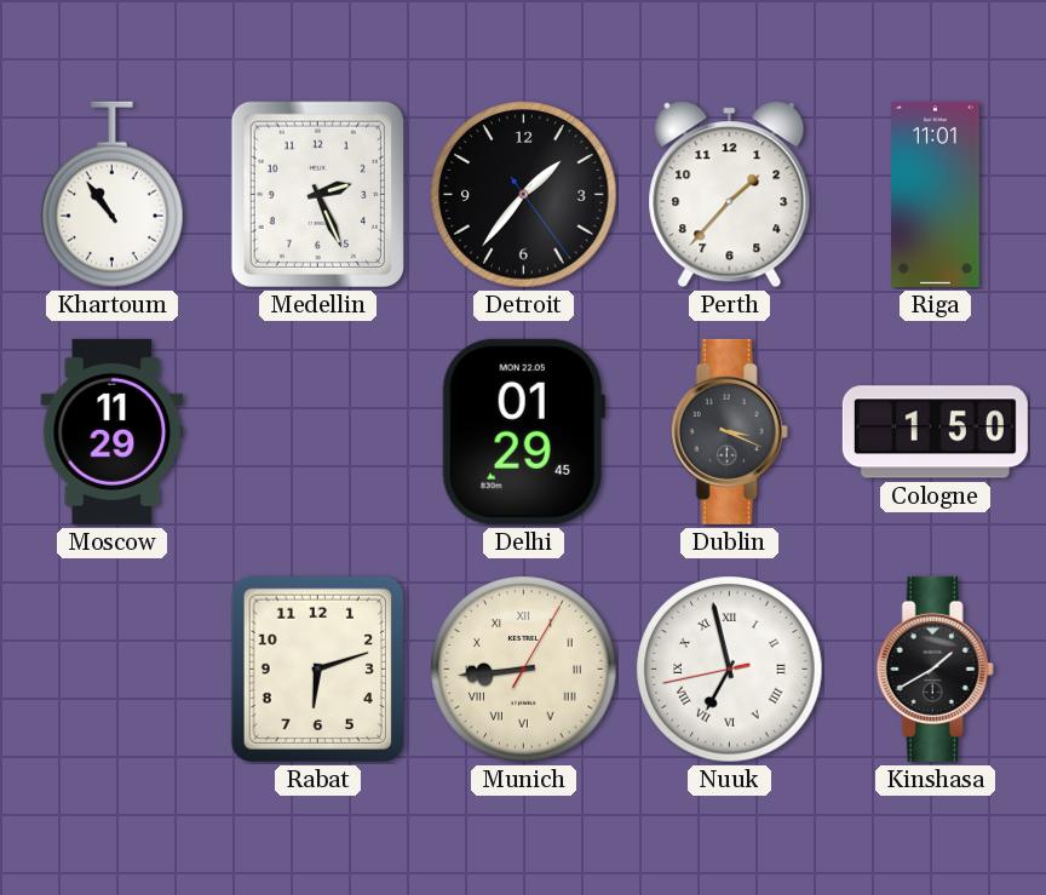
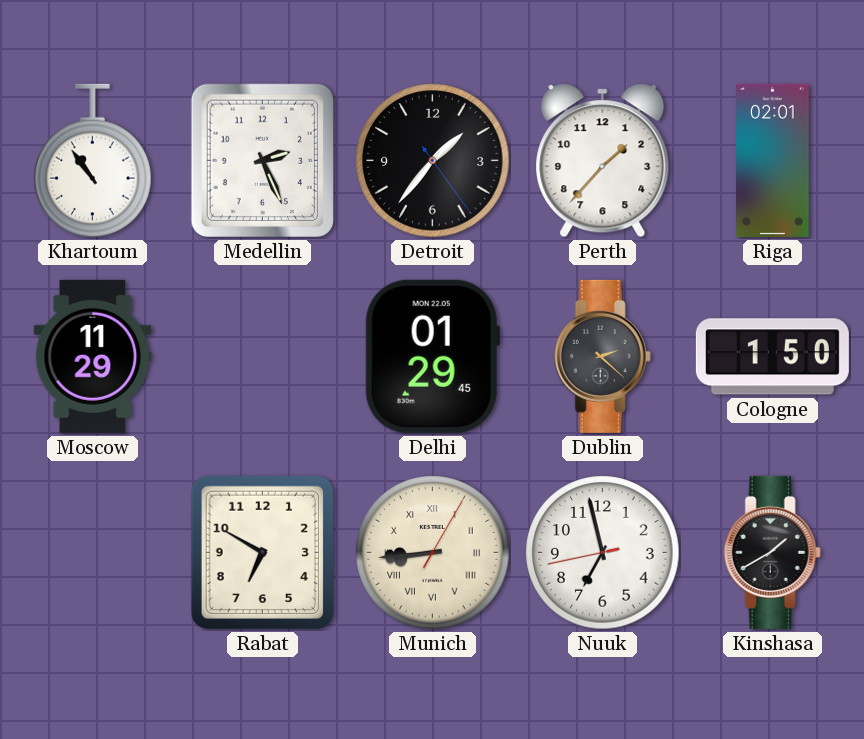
Riga: 11:01 -> 02:01
Dublin: 3:19 -> 2:22
Rabat: 6:12 -> 6:50
Nuuk numerals: Roman -> Arabic
